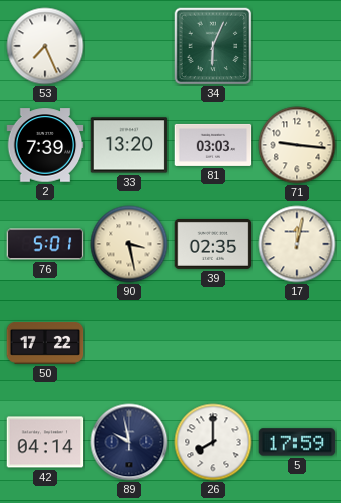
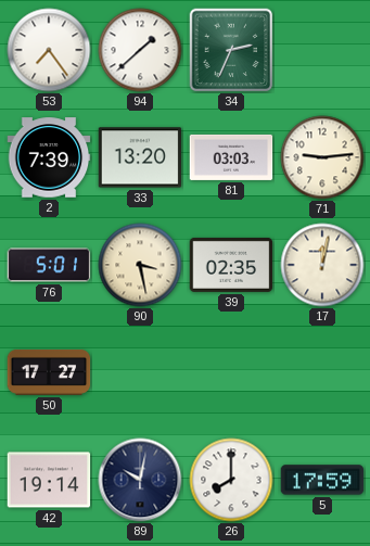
53: 7:26 -> 7:24
94: none -> 1:38
34: 6:04 -> 2:34
71: 9:16 -> 9:14
50: 17:22 -> 17:27
42: 04:14 -> 19:14
89: 9:58 -> 10:02
